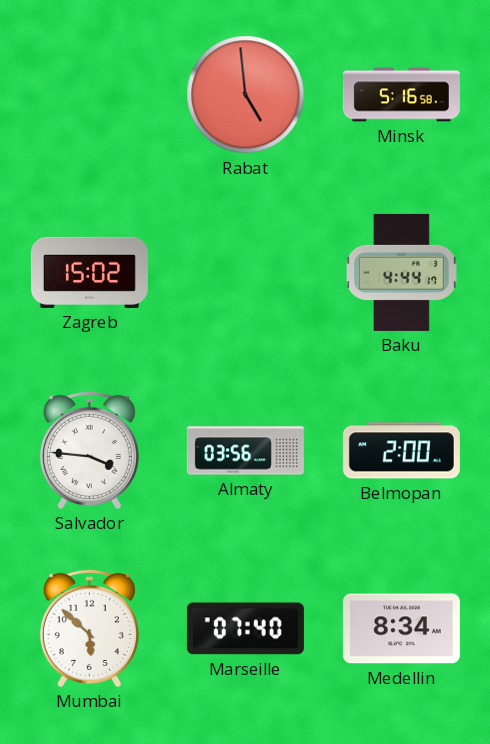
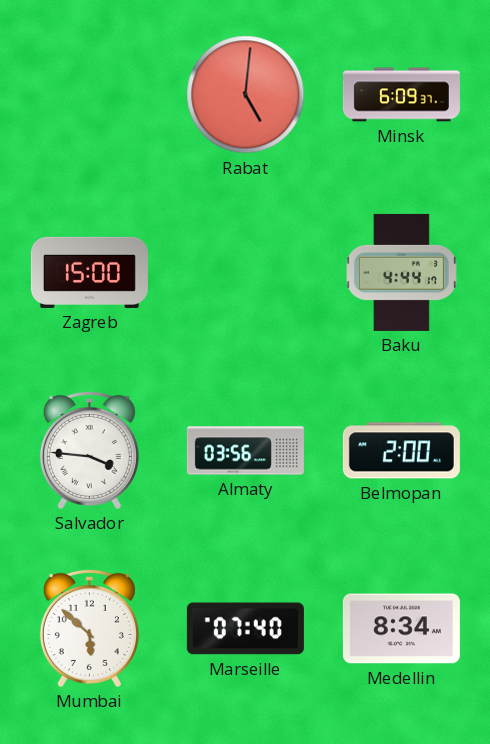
Rabat: 4:59 -> 5:01
Minsk: 5:16 -> 6:09
Zagreb: 15:02 -> 15:00
